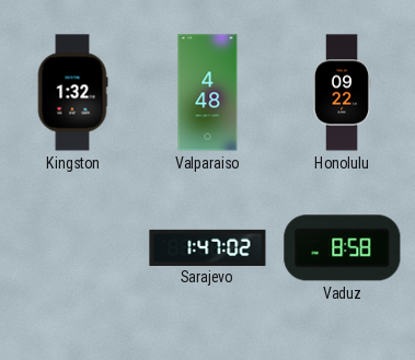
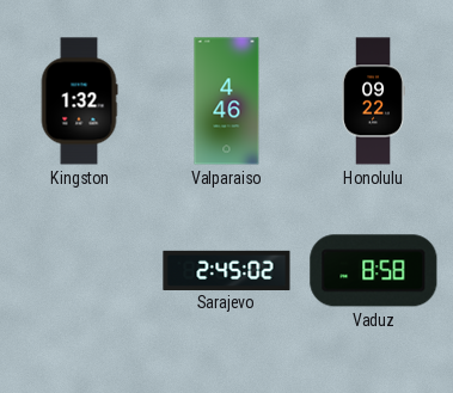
Valparaiso: 4:48 -> 4:46
Sarajevo: 1:47 -> 2:45
